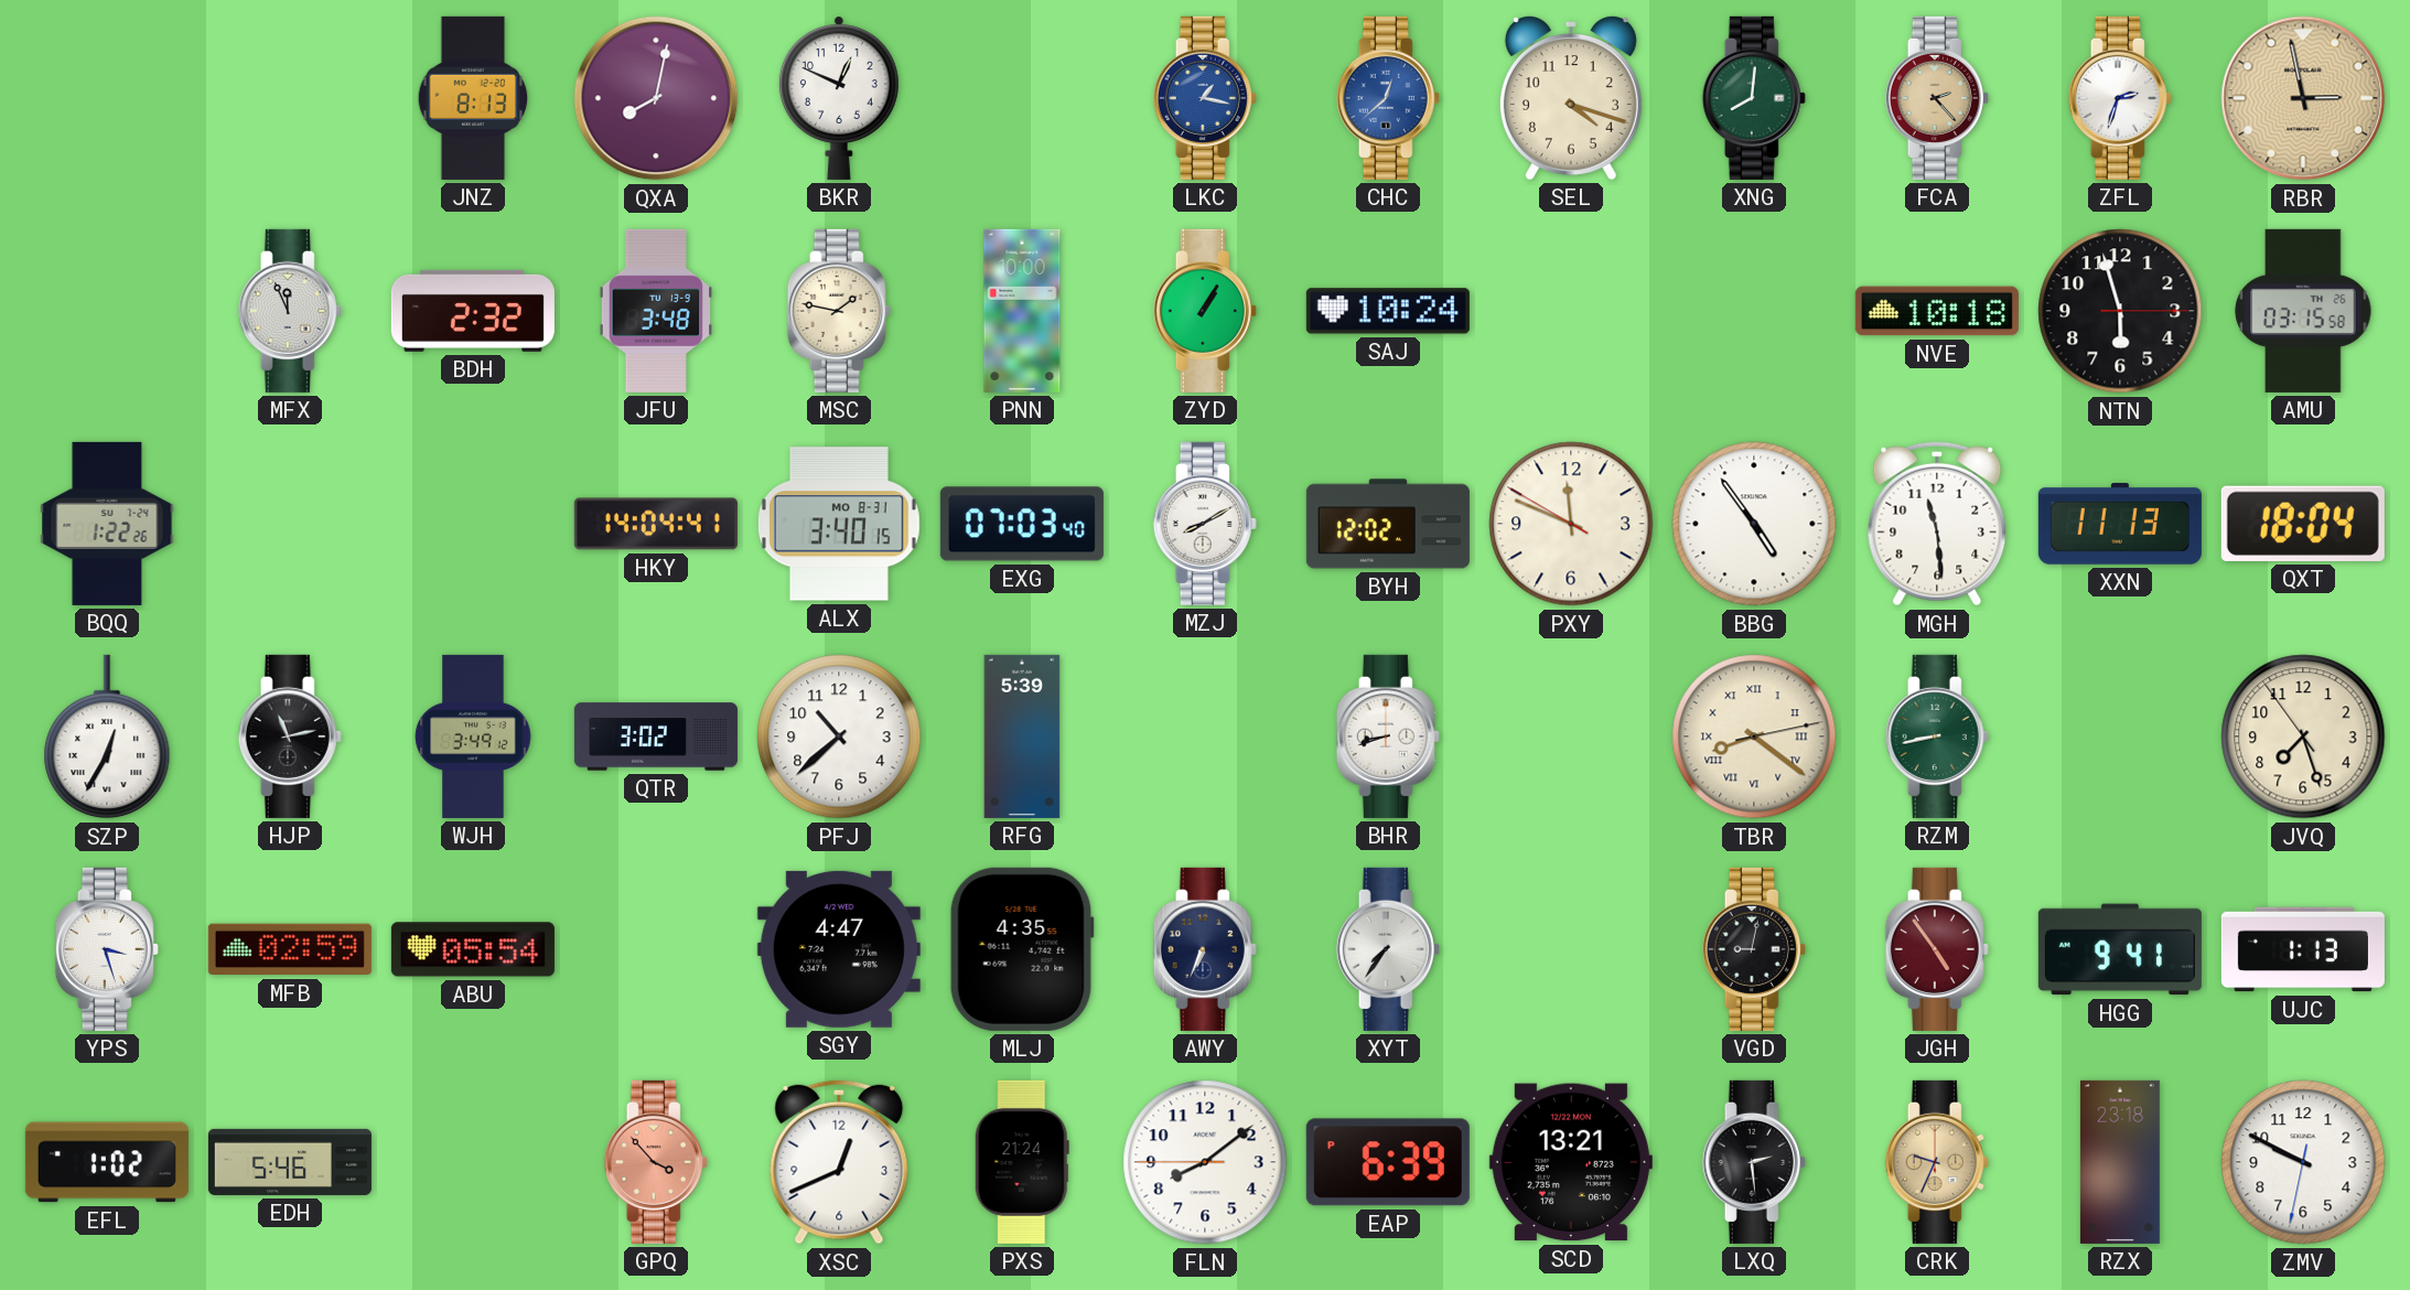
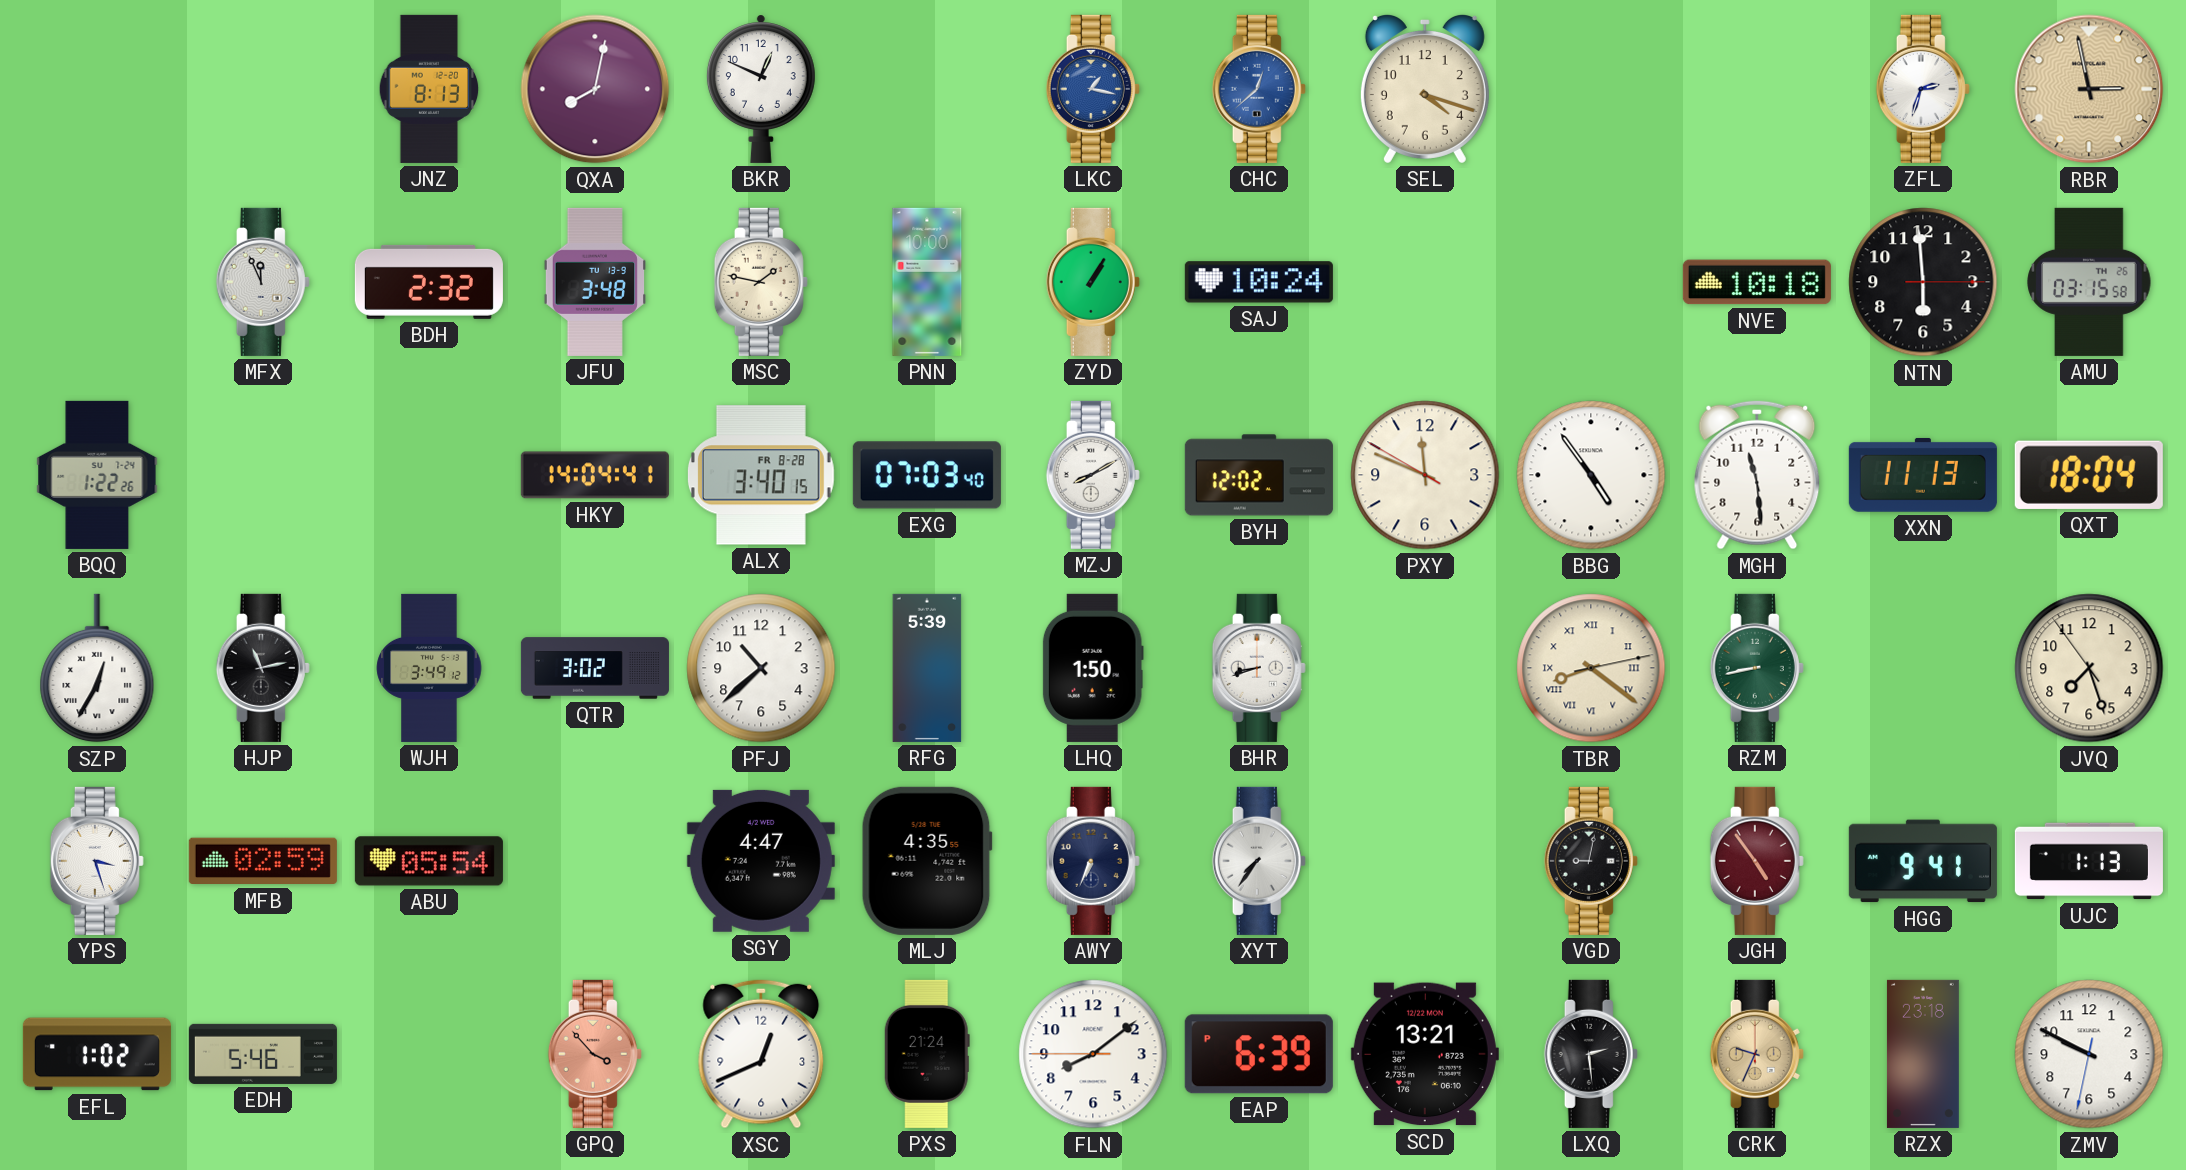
XNG: 8:01 -> none
FCA: 2:23 -> none
NTN: 5:57 -> 5:59
ALX date: MO 8-31 -> FR 8-28
LHQ: none -> 1:50
